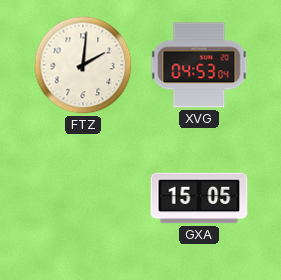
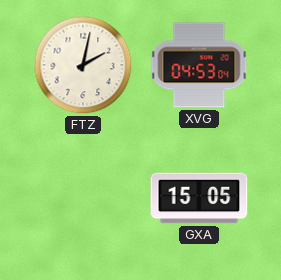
FTZ: 2:01 -> 2:02
